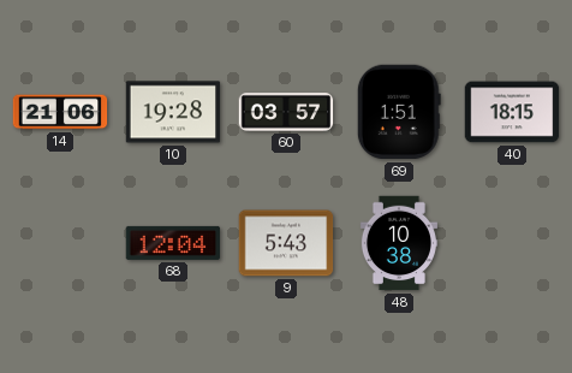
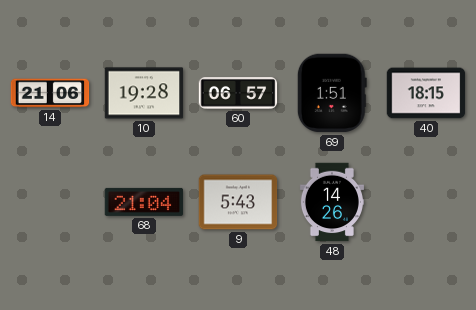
60: 03:57 -> 06:57
68: 12:04 -> 21:04
48: 10:38 -> 14:26
